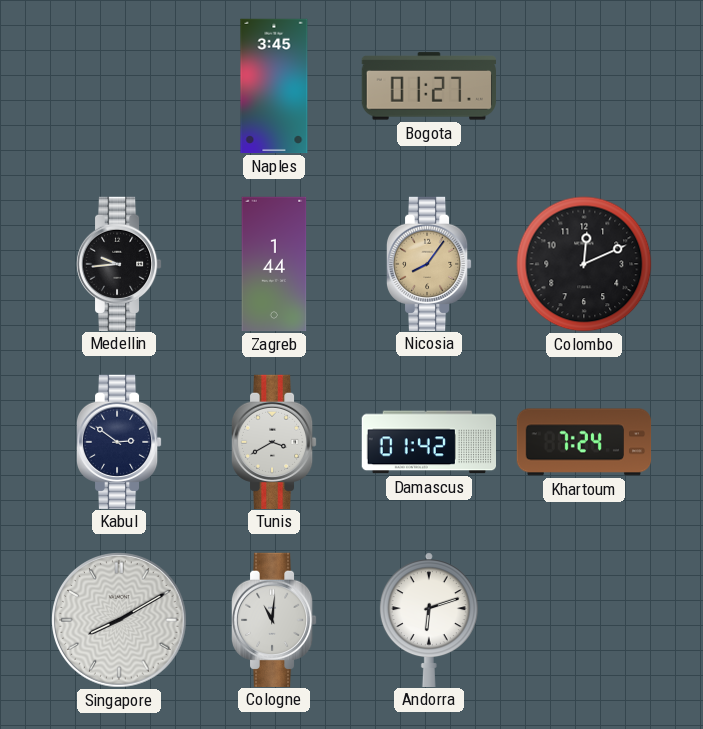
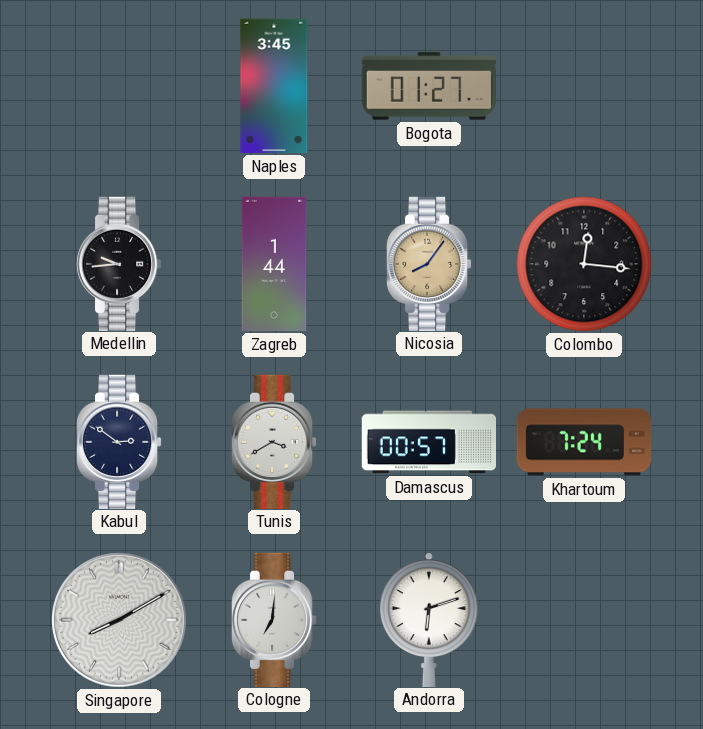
Colombo: 12:11 -> 12:16
Damascus: 01:42 -> 00:57
Cologne: 11:01 -> 7:01
